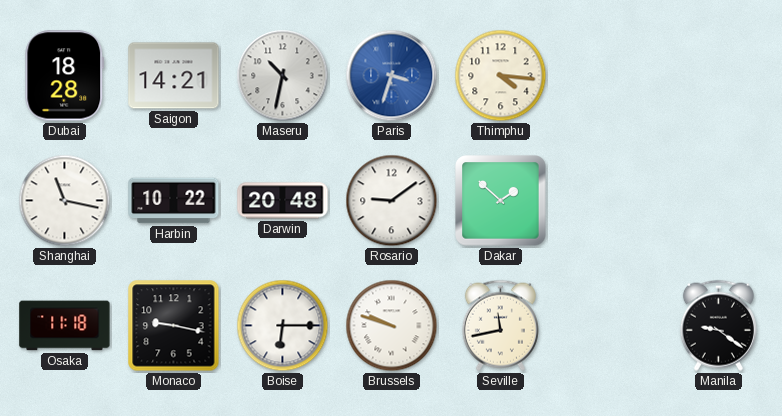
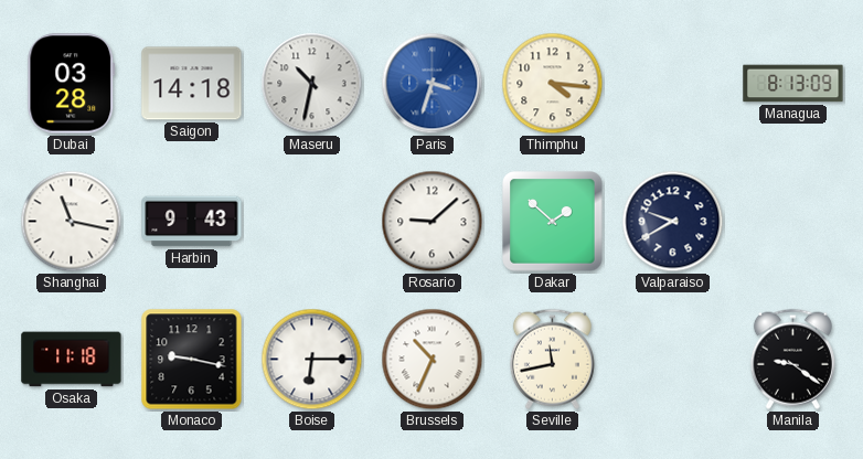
Dubai: 18:28 -> 03:28
Saigon: 14:21 -> 14:18
Managua: none -> 8:13
Harbin: 10:22 -> 9:43
Darwin: 20:48 -> none
Rosario: 9:09 -> 9:08
Valparaiso: none -> 9:40
Brussels: 9:48 -> 10:34
